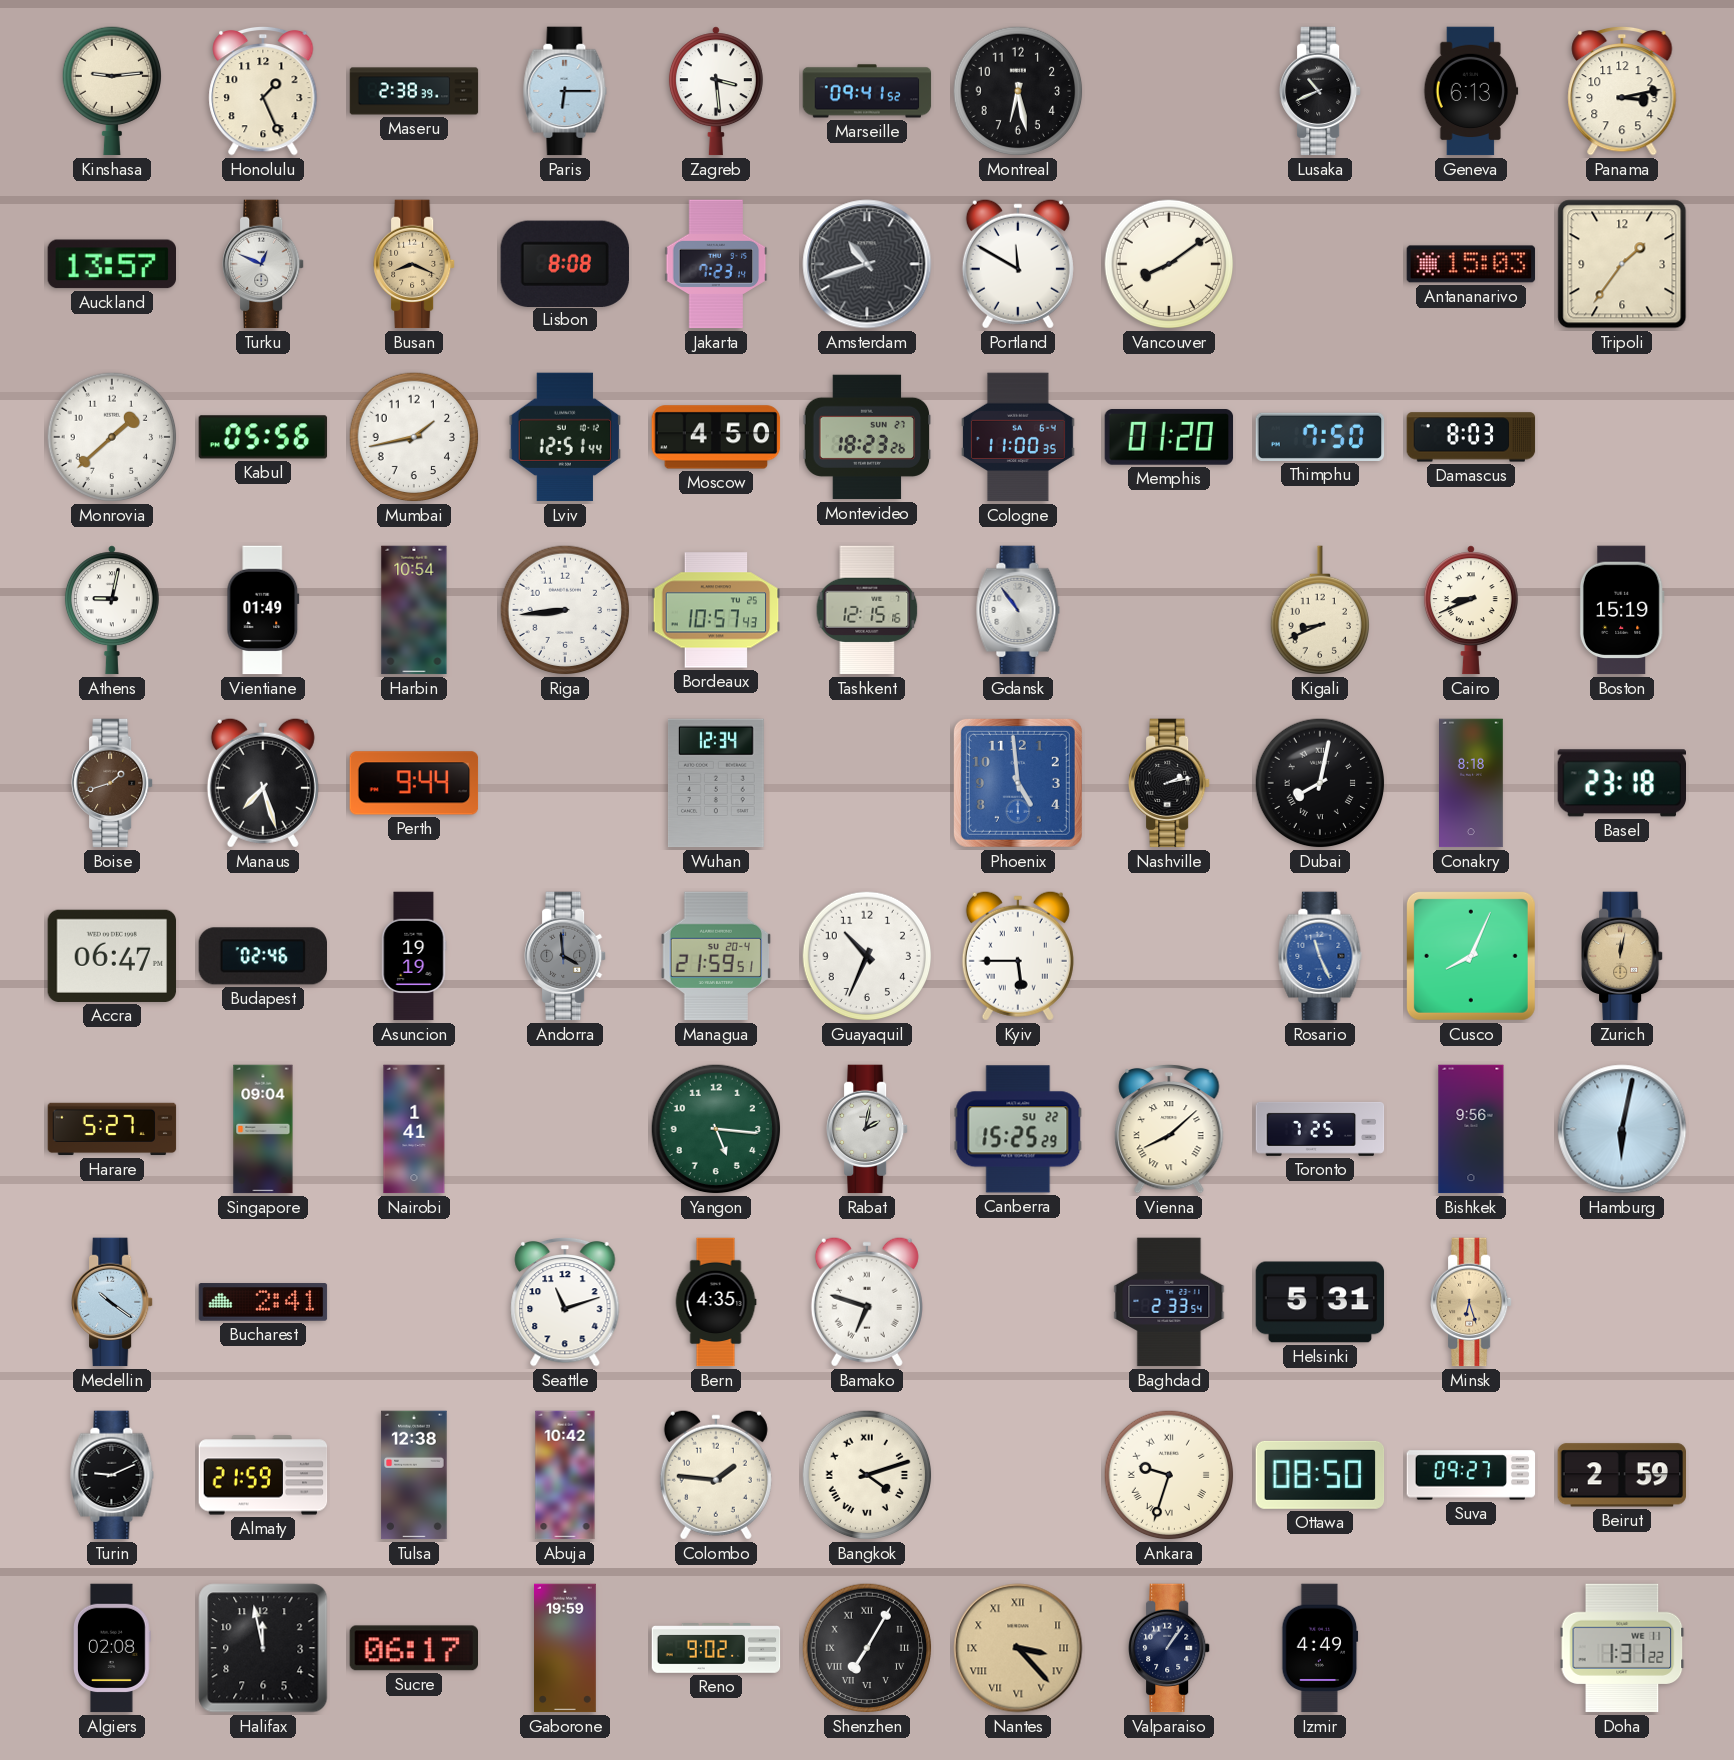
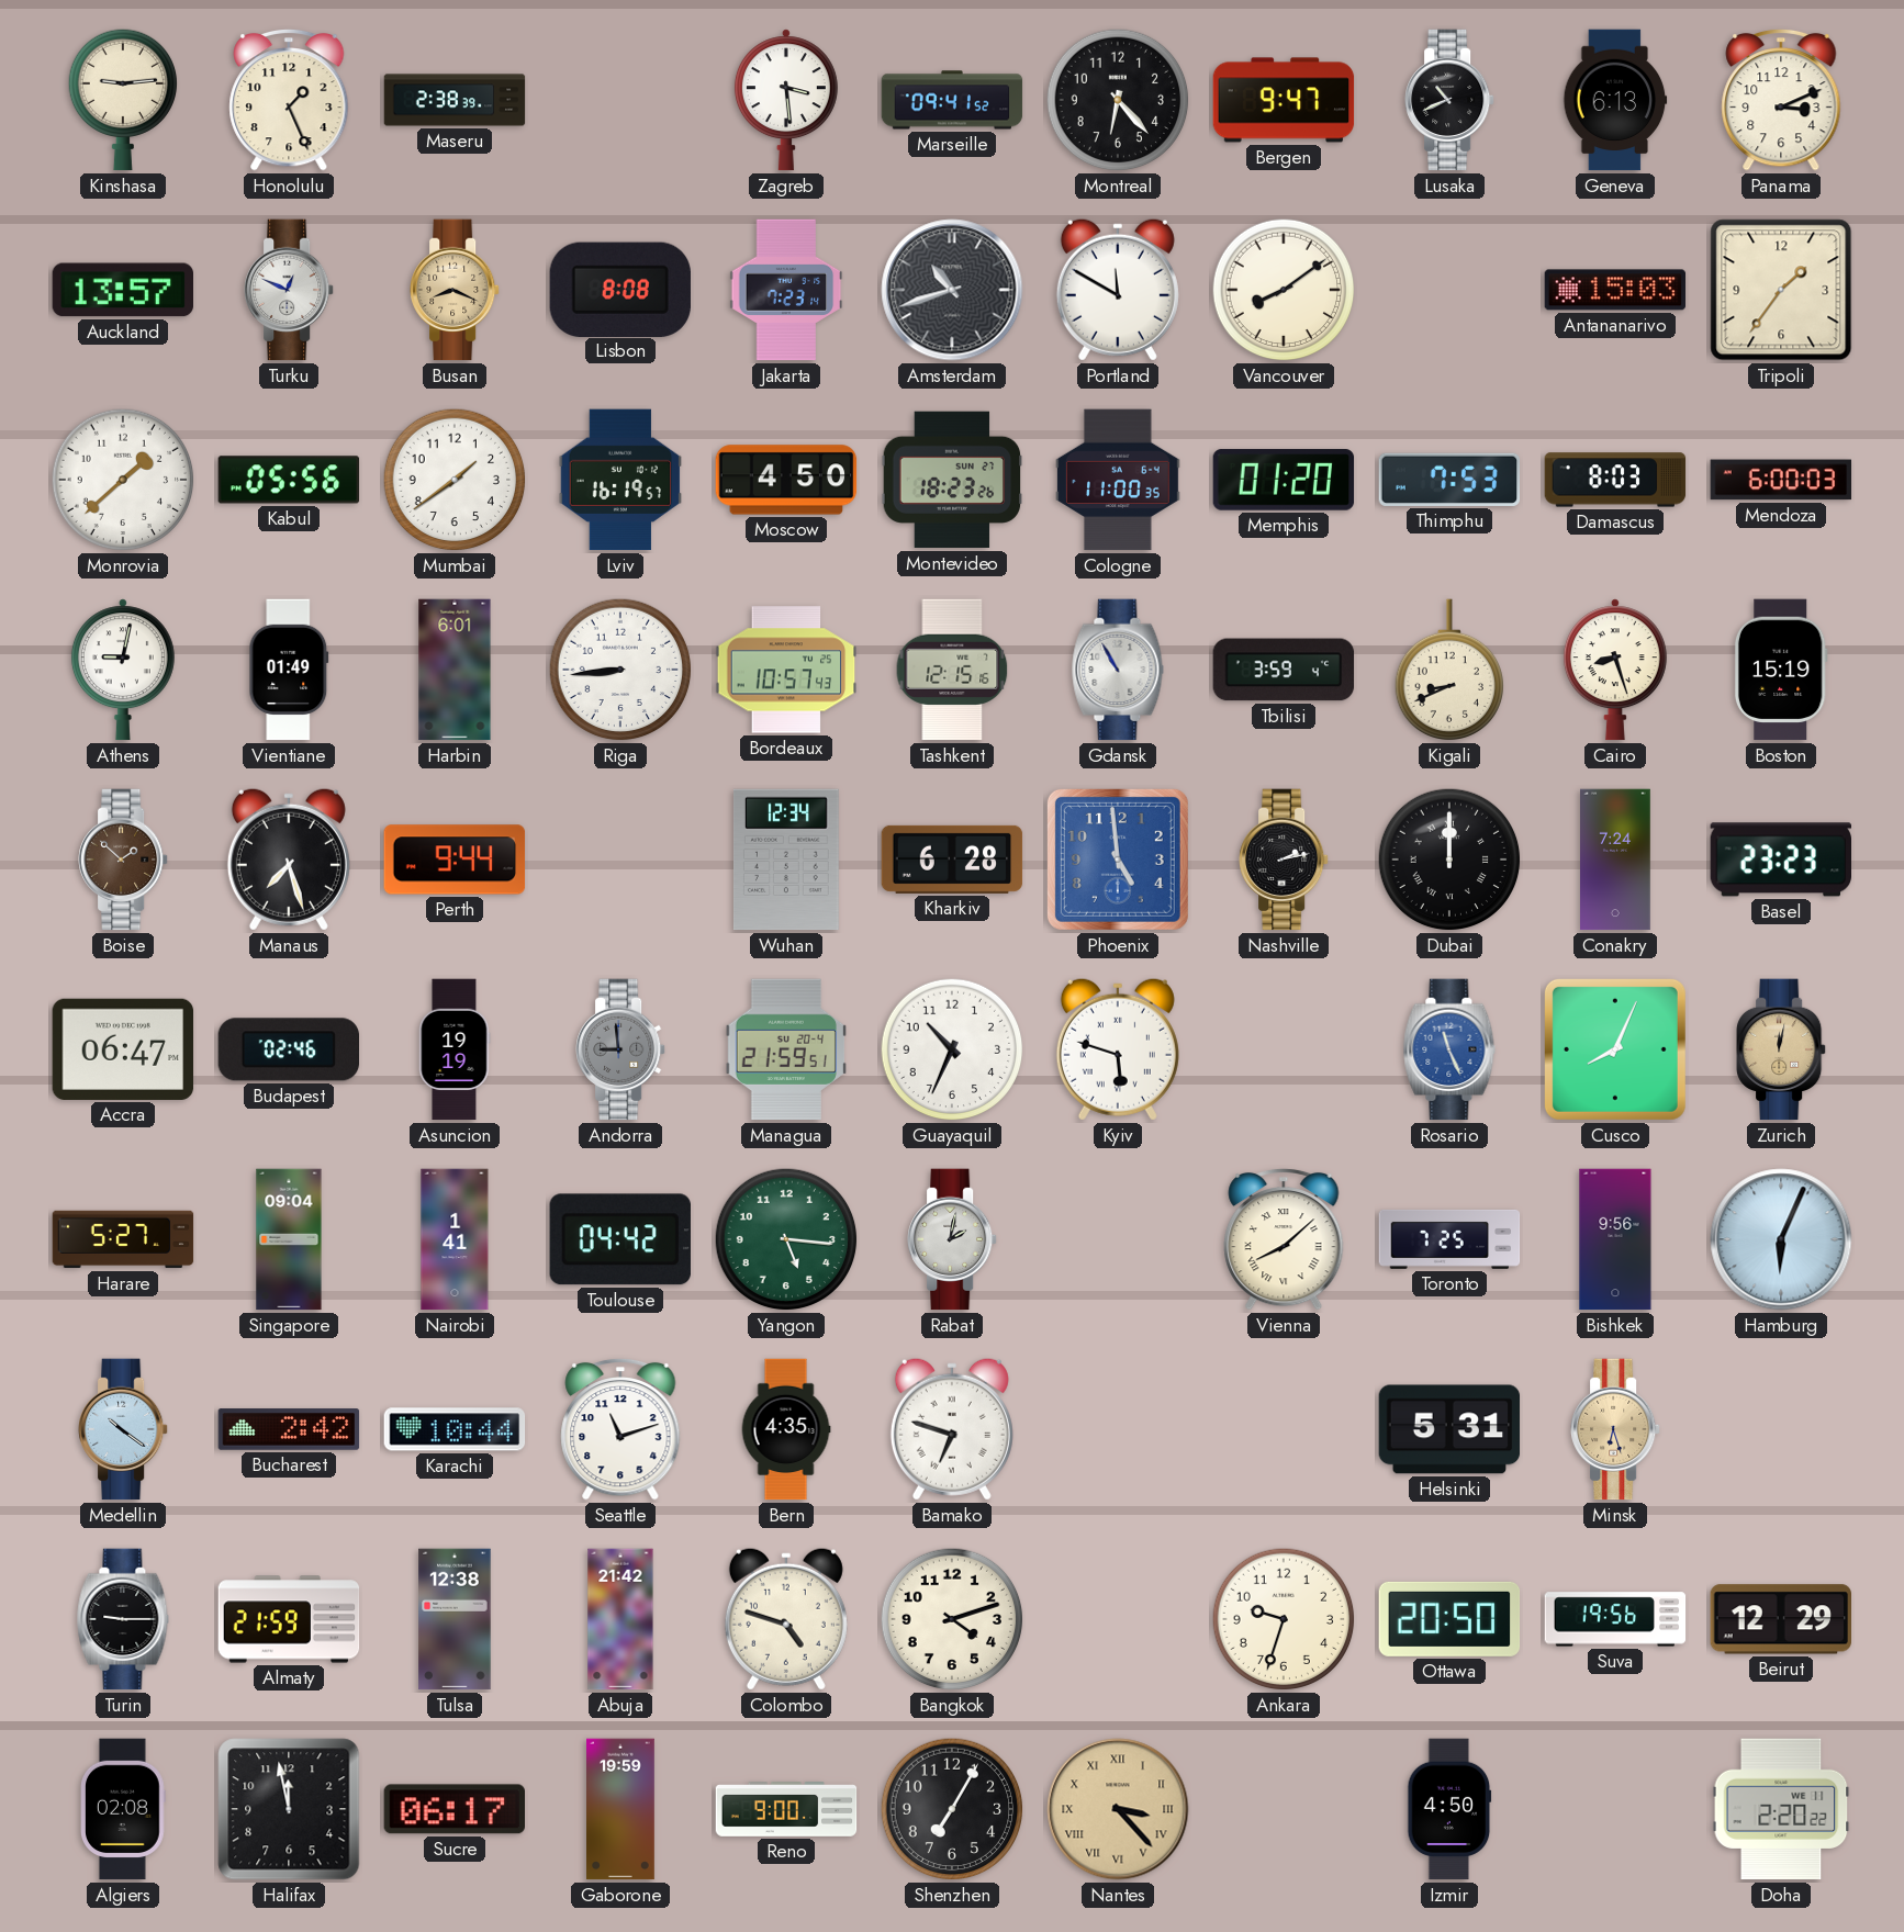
Paris: 6:15 -> none
Montreal: 6:28 -> 6:23
Bergen: none -> 9:47
Panama: 3:13 -> 3:11
Mumbai: 1:43 -> 1:39
Lviv: 12:51 -> 16:19
Thimphu: 7:50 -> 7:53
Mendoza: none -> 6:00
Harbin: 10:54 -> 6:01
Gdansk: 10:54 -> 10:55
Tbilisi: none -> 3:59
Cairo: 8:41 -> 8:27
Boise: 1:42 -> 1:52
Kharkiv: none -> 6:28
Dubai: 8:02 -> 12:00
Conakry: 8:18 -> 7:24
Basel: 23:18 -> 23:23
Andorra: 3:59 -> 8:59
Kyiv: 5:45 -> 5:48
Toulouse: none -> 04:42
Canberra: 15:25 -> none
Hamburg: 6:02 -> 6:04
Bucharest: 2:41 -> 2:42
Karachi: none -> 10:44
Baghdad: 2:33 -> none
Turin: 9:11 -> 9:15
Abuja: 10:42 -> 21:42
Colombo: 1:46 -> 4:48
Bangkok numerals: Roman -> Arabic
Ankara numerals: Roman -> Arabic
Ottawa: 08:50 -> 20:50
Suva: 09:27 -> 19:56
Beirut: 2:59 -> 12:29
Reno: 9:02 -> 9:00
Shenzhen numerals: Roman -> Arabic
Valparaiso: 1:06 -> none
Izmir: 4:49 -> 4:50
Doha: 1:31 -> 2:20
